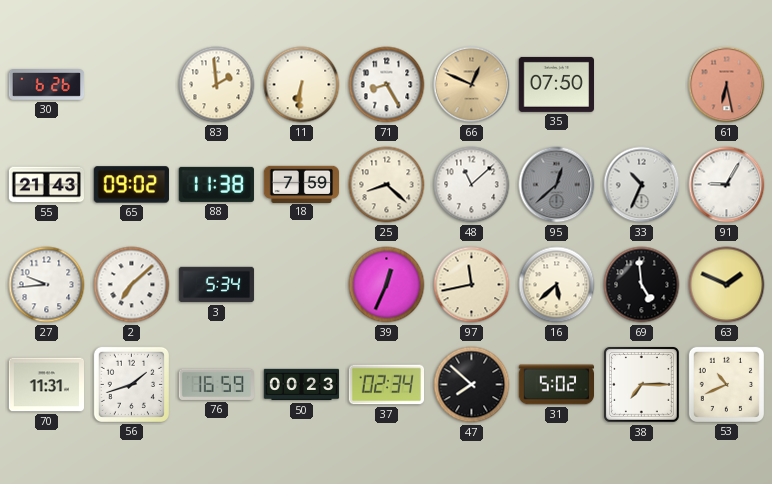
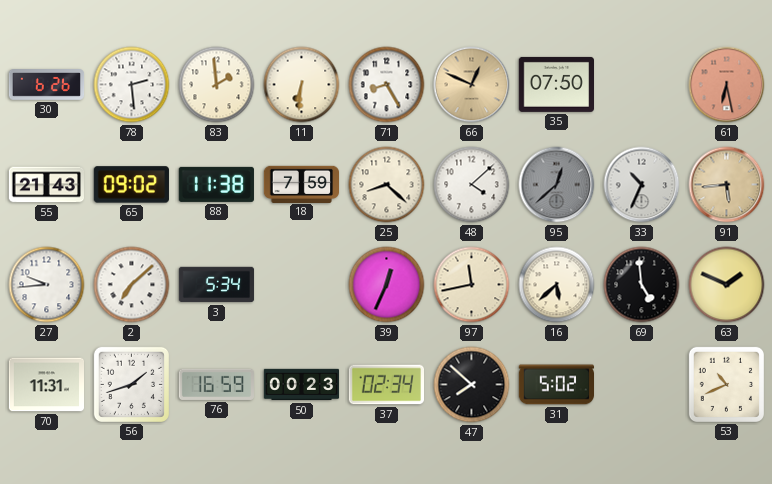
78: none -> 2:29
48: 11:08 -> 4:08
91: 9:05 -> 5:44
91 dial: white -> champagne
38: 7:15 -> none
